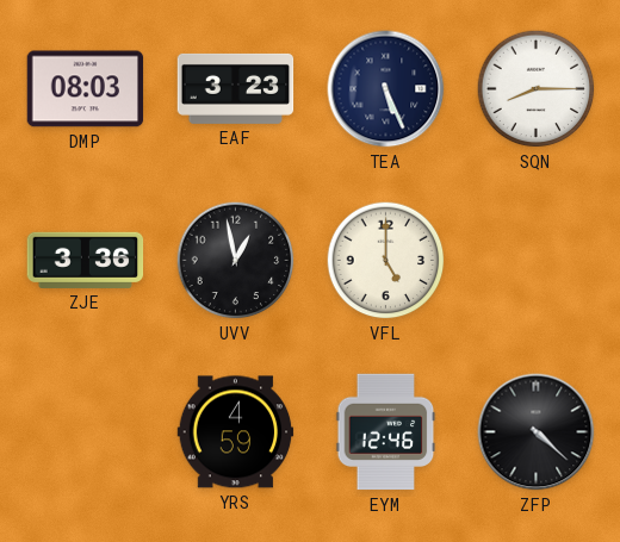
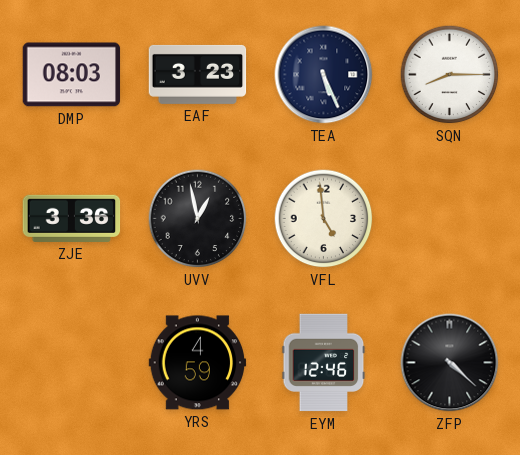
VFL: 5:00 -> 4:59
